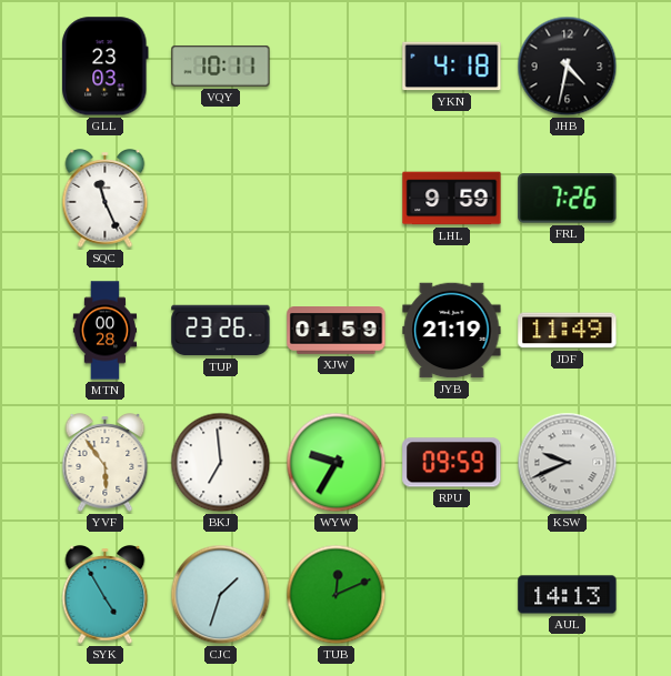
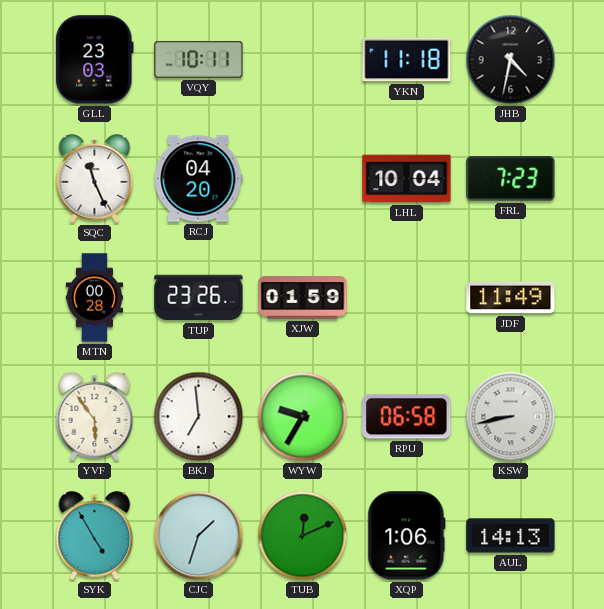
YKN: 4:18 -> 11:18
RCJ: none -> 04:20
LHL: 9:59 -> 10:04
FRL: 7:26 -> 7:23
JYB: 21:19 -> none
RPU: 09:59 -> 06:58
KSW: 9:41 -> 8:43
XQP: none -> 1:06
